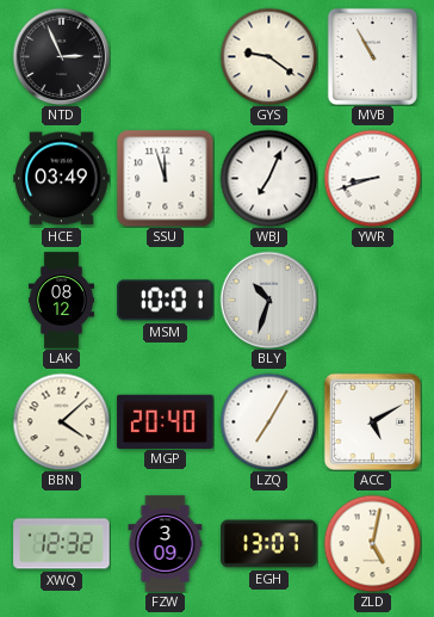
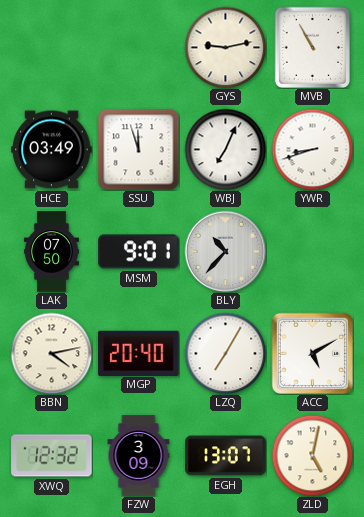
NTD: 2:56 -> none
GYS: 9:21 -> 9:13
LAK: 08:12 -> 07:50
MSM: 10:01 -> 9:01
BLY: 10:33 -> 10:37
BBN: 4:08 -> 4:13
